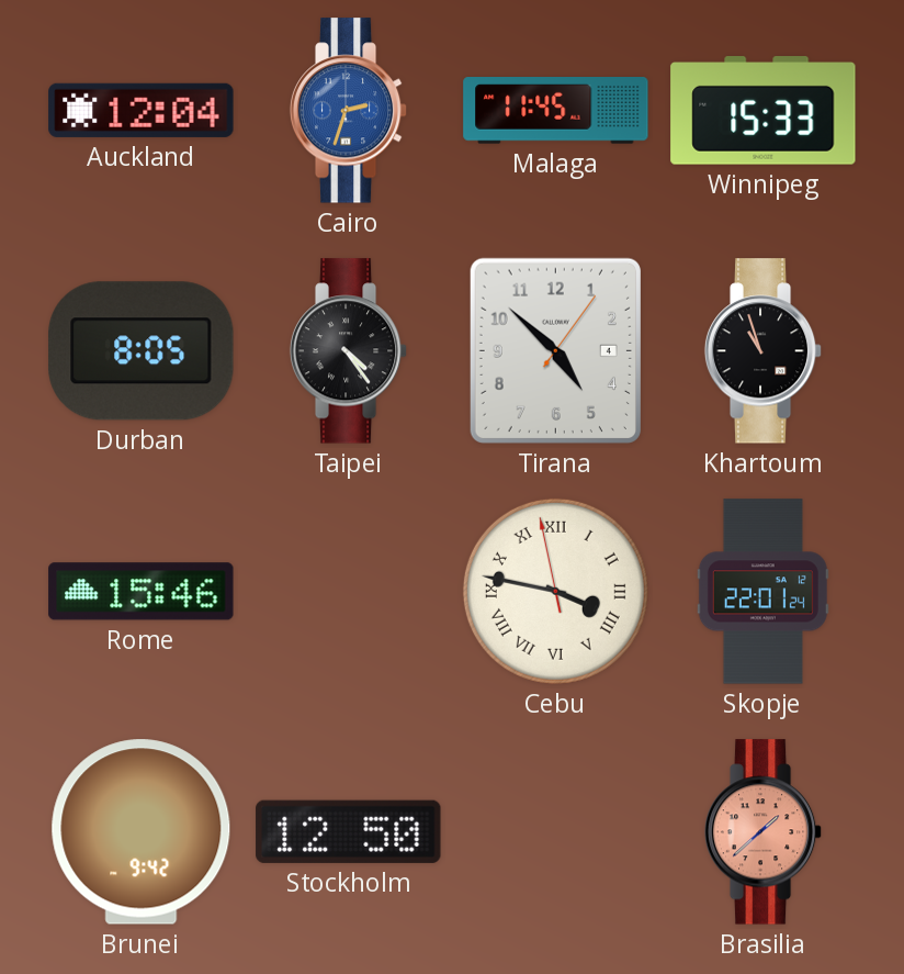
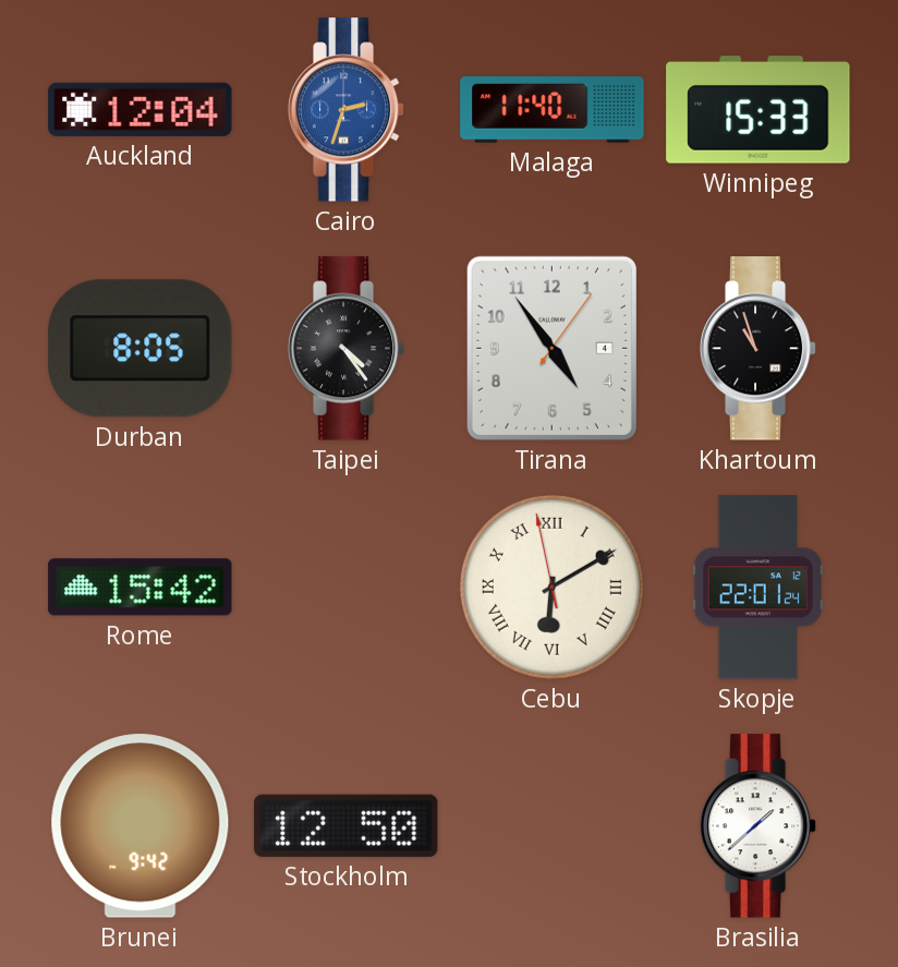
Malaga: 11:45 -> 11:40
Tirana: 4:52 -> 4:54
Rome: 15:46 -> 15:42
Cebu: 3:46 -> 6:09
Brasilia dial: salmon -> white
